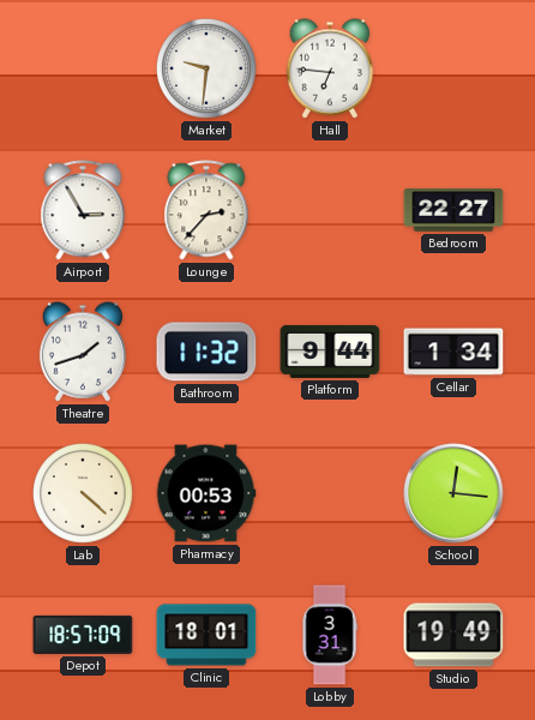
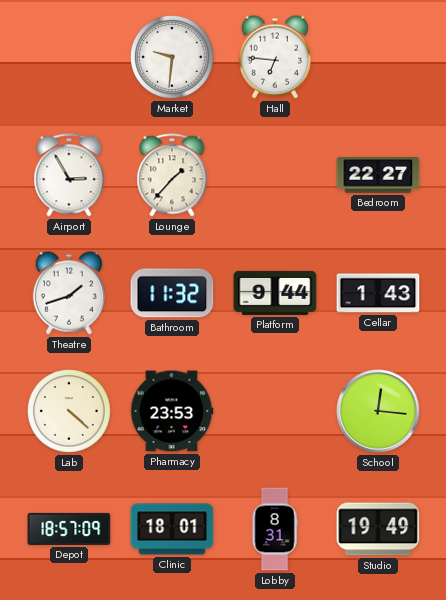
Lounge: 2:37 -> 1:37
Cellar: 1:34 -> 1:43
Pharmacy: 00:53 -> 23:53
Lobby: 3:31 -> 8:31
